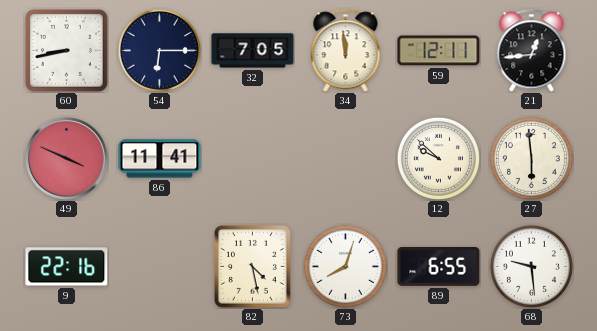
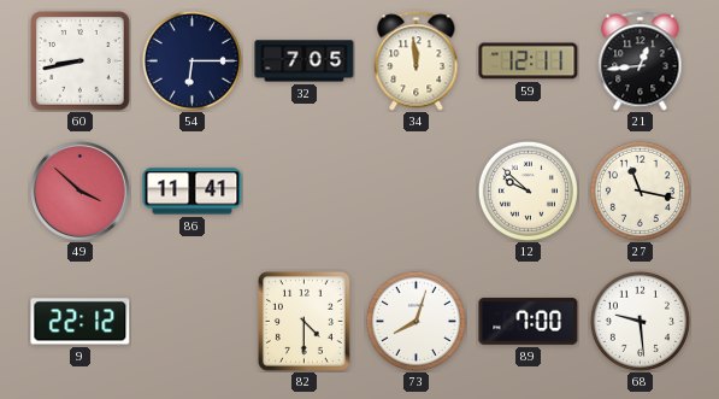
49: 3:49 -> 3:52
27: 5:59 -> 11:17
9: 22:16 -> 22:12
82: 4:28 -> 4:30
89: 6:55 -> 7:00
